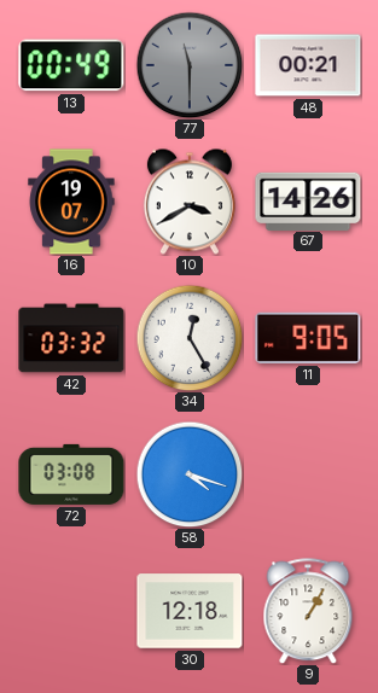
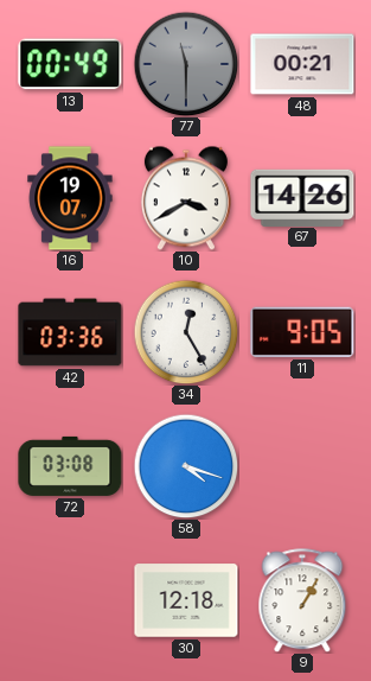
42: 03:32 -> 03:36
